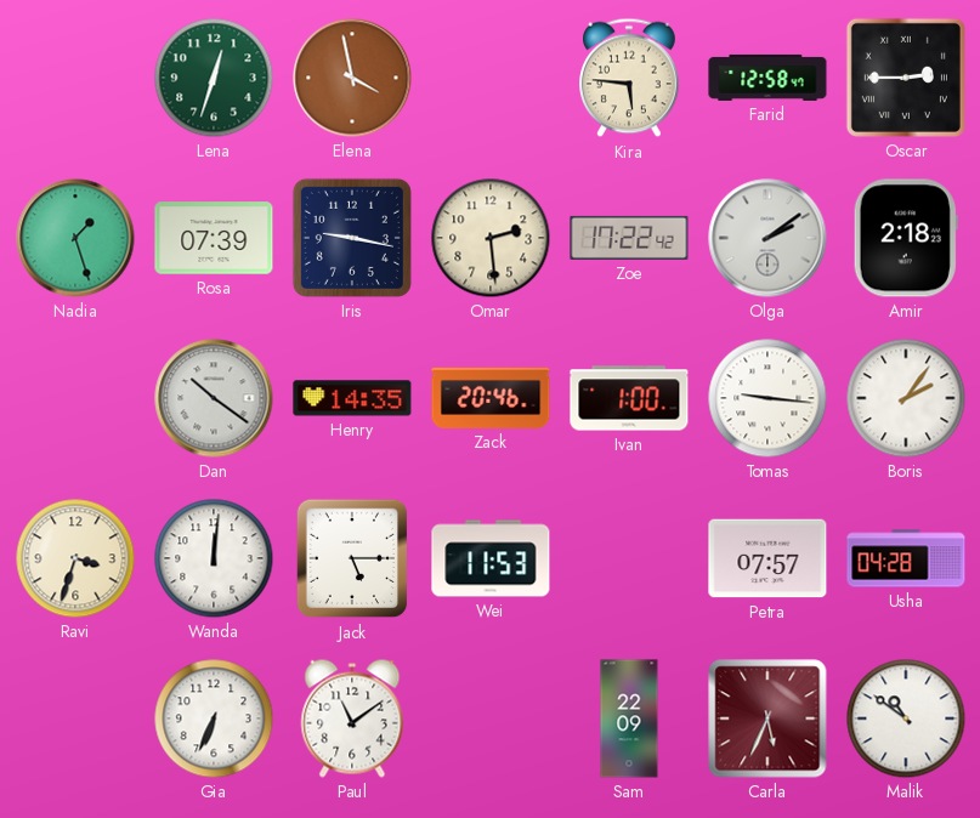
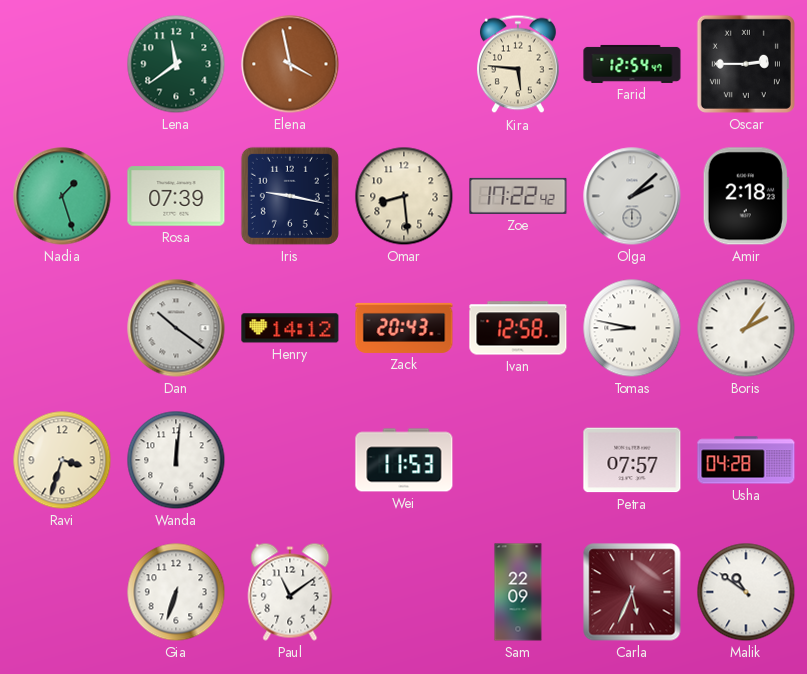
Lena: 12:33 -> 11:39
Farid: 12:58 -> 12:54
Omar: 2:29 -> 8:29
Olga: 2:09 -> 2:08
Henry: 14:35 -> 14:12
Zack: 20:46 -> 20:43
Ivan: 1:00 -> 12:58
Tomas: 9:16 -> 8:47
Jack: 5:15 -> none
Gia: 6:34 -> 6:33
